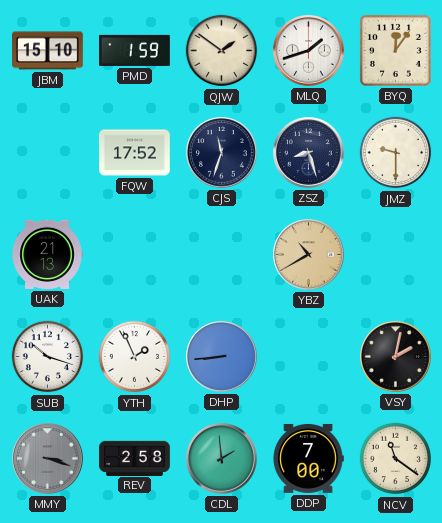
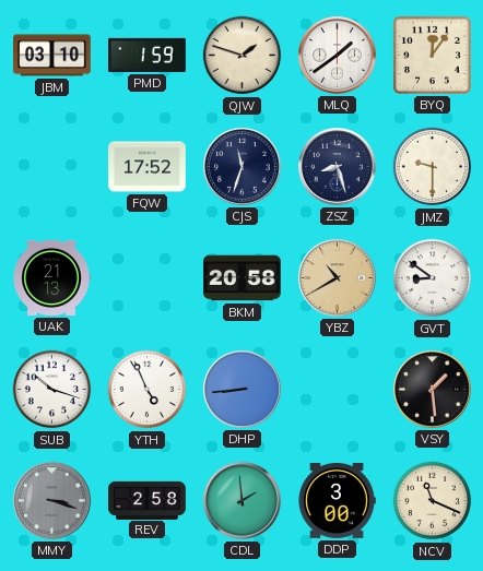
JBM: 15:10 -> 03:10
QJW: 1:51 -> 1:48
MLQ: 1:42 -> 1:39
BKM: none -> 20:58
GVT: none -> 8:51
YTH: 1:56 -> 4:56
VSY: 2:02 -> 1:29
DDP: 7:00 -> 3:00
NCV: 11:21 -> 11:19
